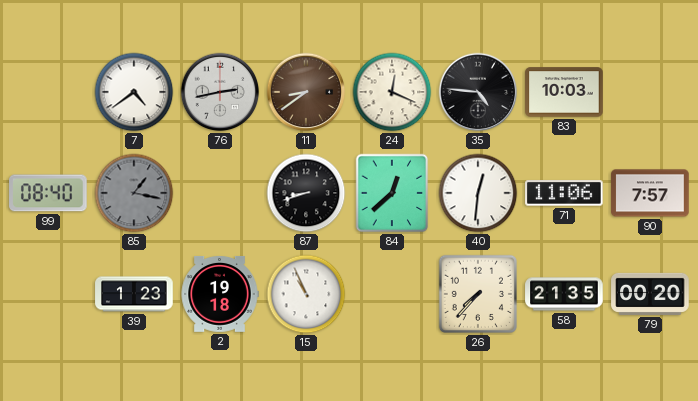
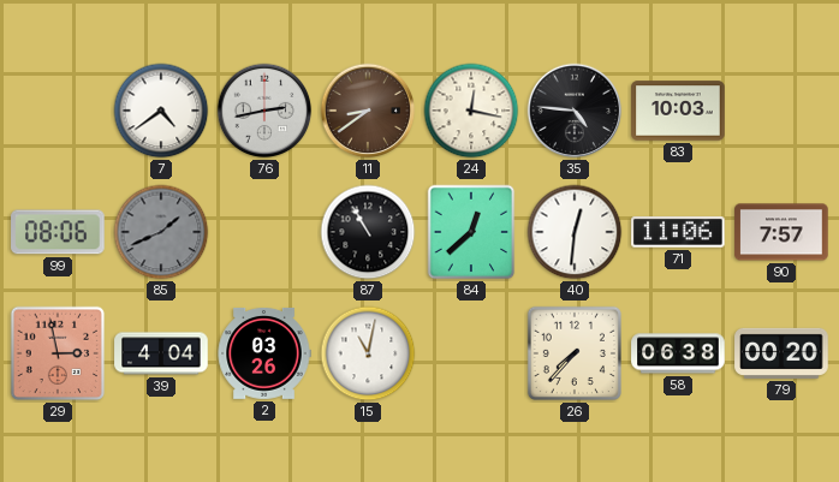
24: 12:19 -> 12:17
99: 08:40 -> 08:06
85: 1:17 -> 1:41
87: 8:42 -> 10:55
29: none -> 2:58
39: 1:23 -> 4:04
2: 19:18 -> 03:26
15: 10:56 -> 11:02
58: 21:35 -> 06:38
